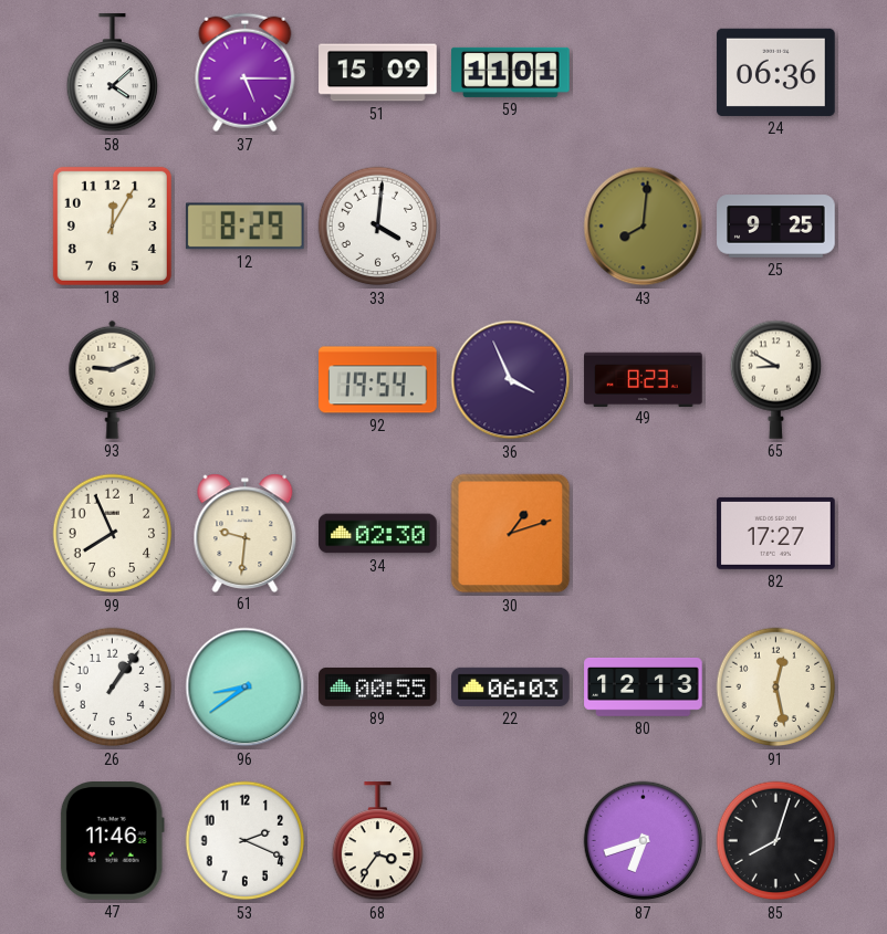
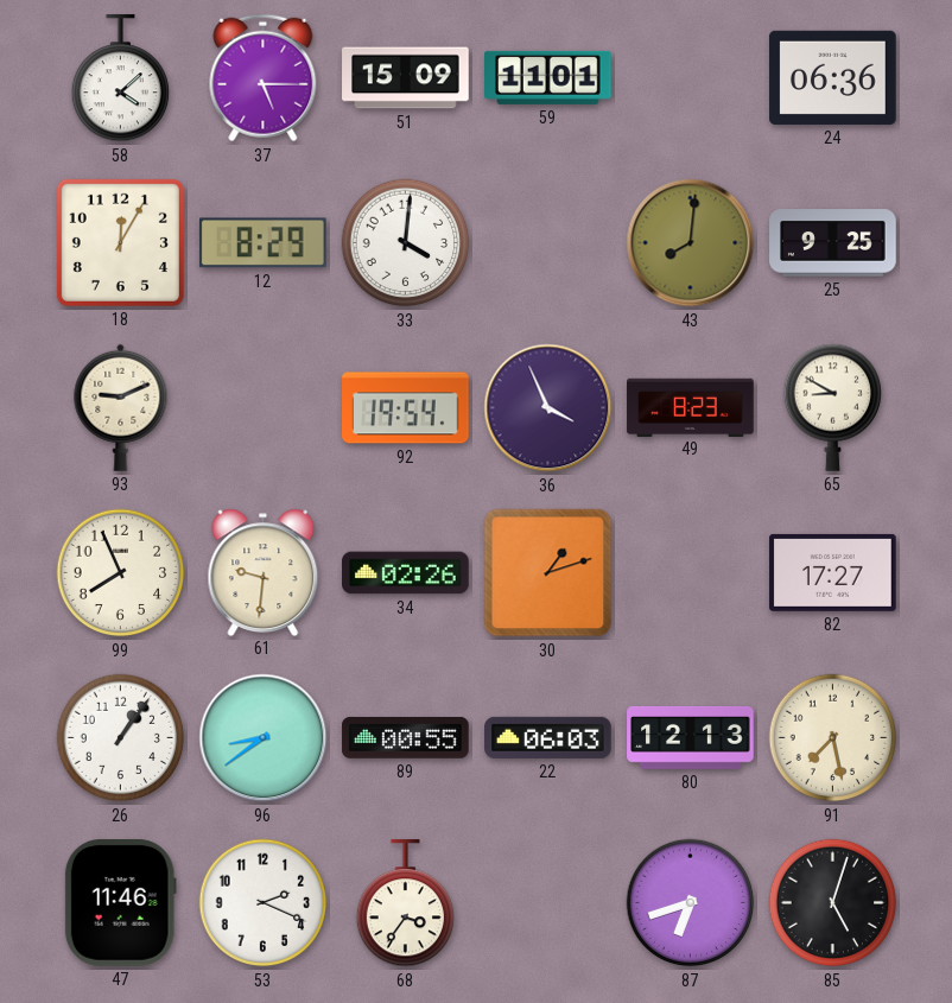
34: 02:30 -> 02:26
91: 12:28 -> 7:28
85: 8:03 -> 5:03
